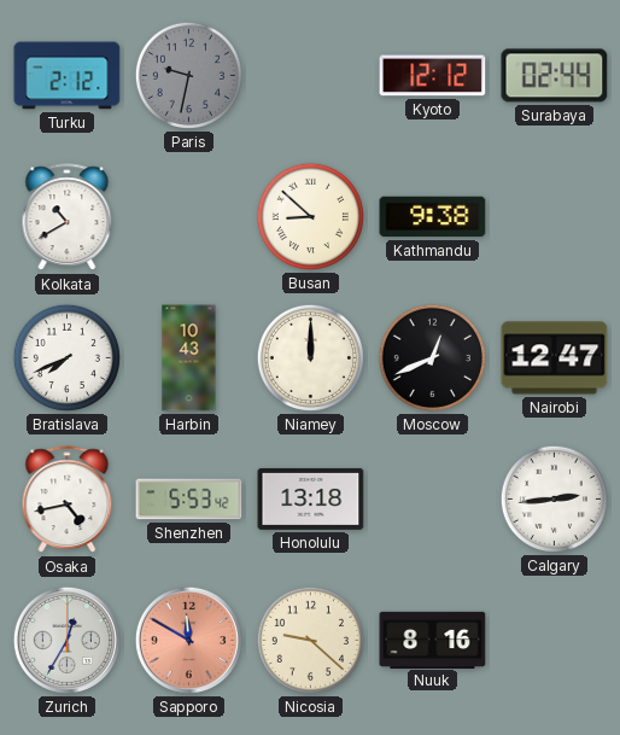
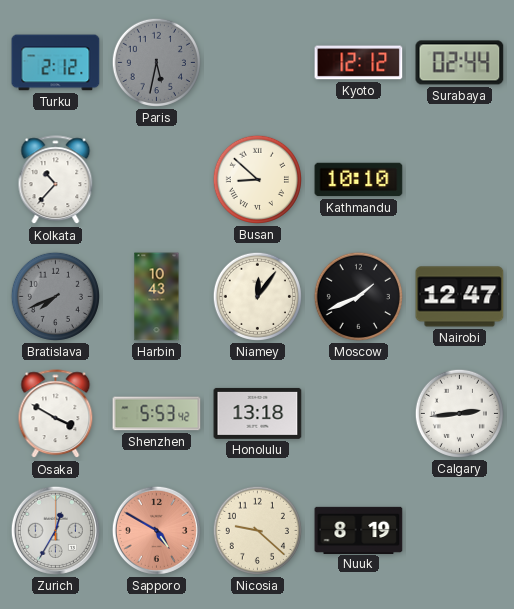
Paris: 9:32 -> 5:32
Kolkata: 10:40 -> 10:37
Kathmandu: 9:38 -> 10:10
Bratislava dial: white -> grey
Niamey: 12:00 -> 12:06
Moscow: 12:41 -> 1:41
Osaka: 4:43 -> 3:50
Sapporo: 11:50 -> 4:50
Nuuk: 8:16 -> 8:19
